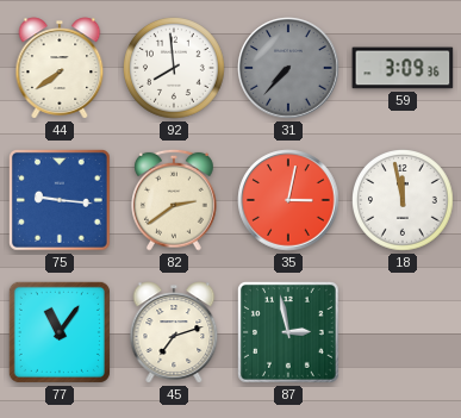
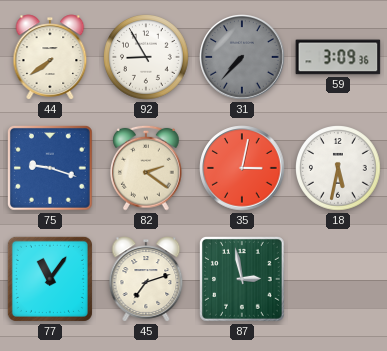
92: 7:59 -> 8:55
75: 9:16 -> 9:18
82: 2:39 -> 2:21
18: 11:58 -> 5:32
